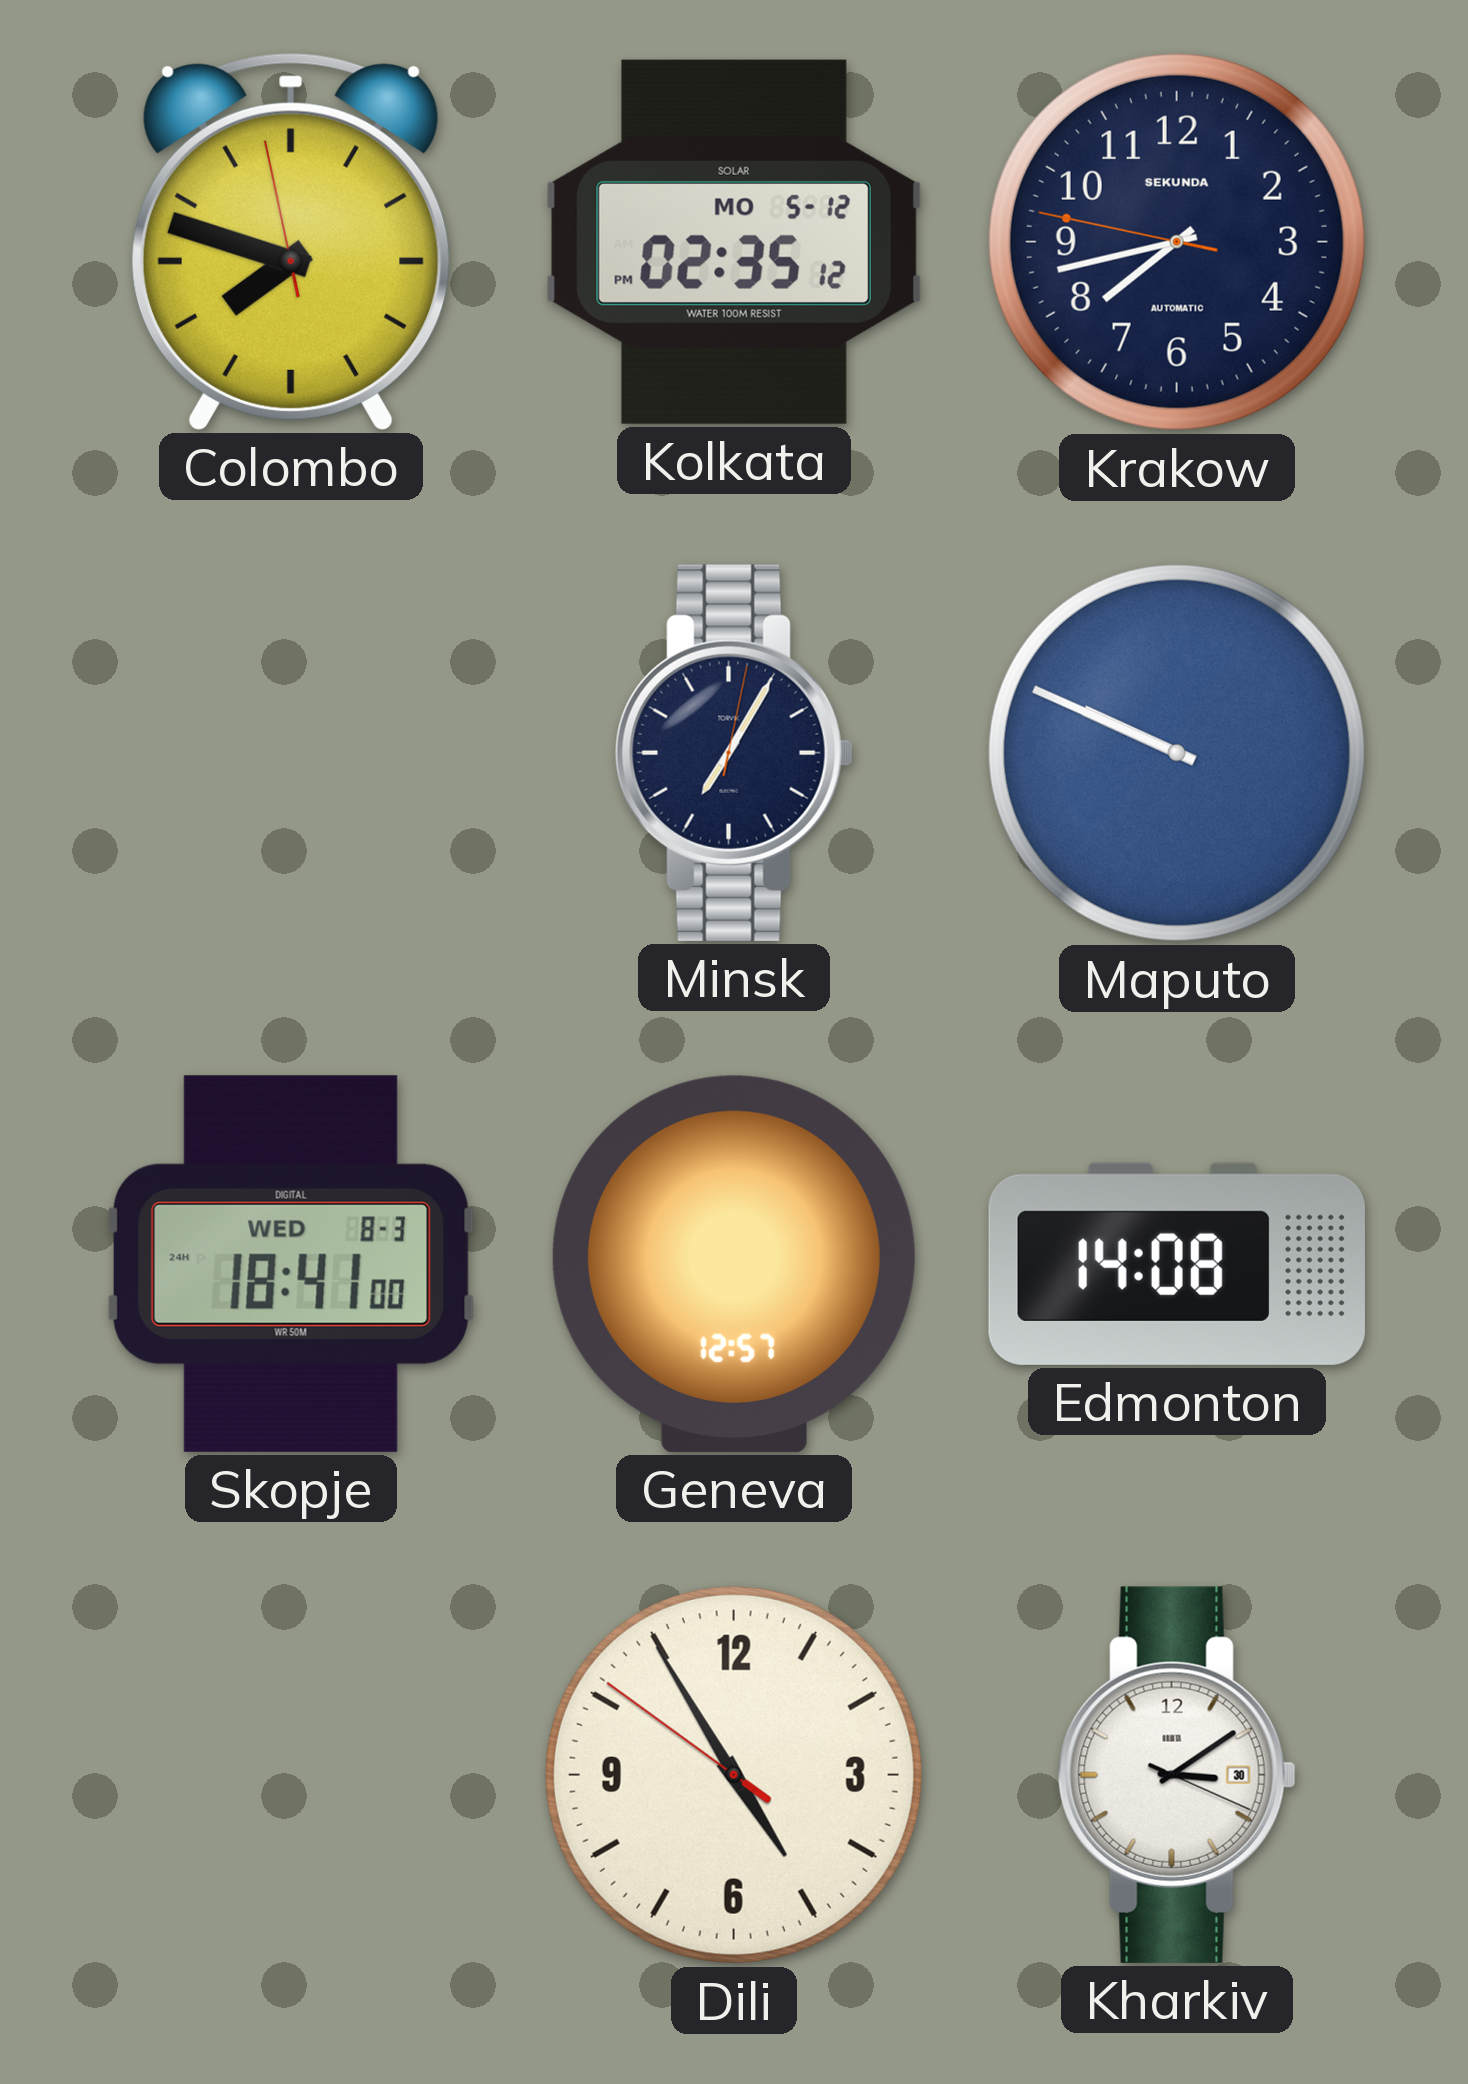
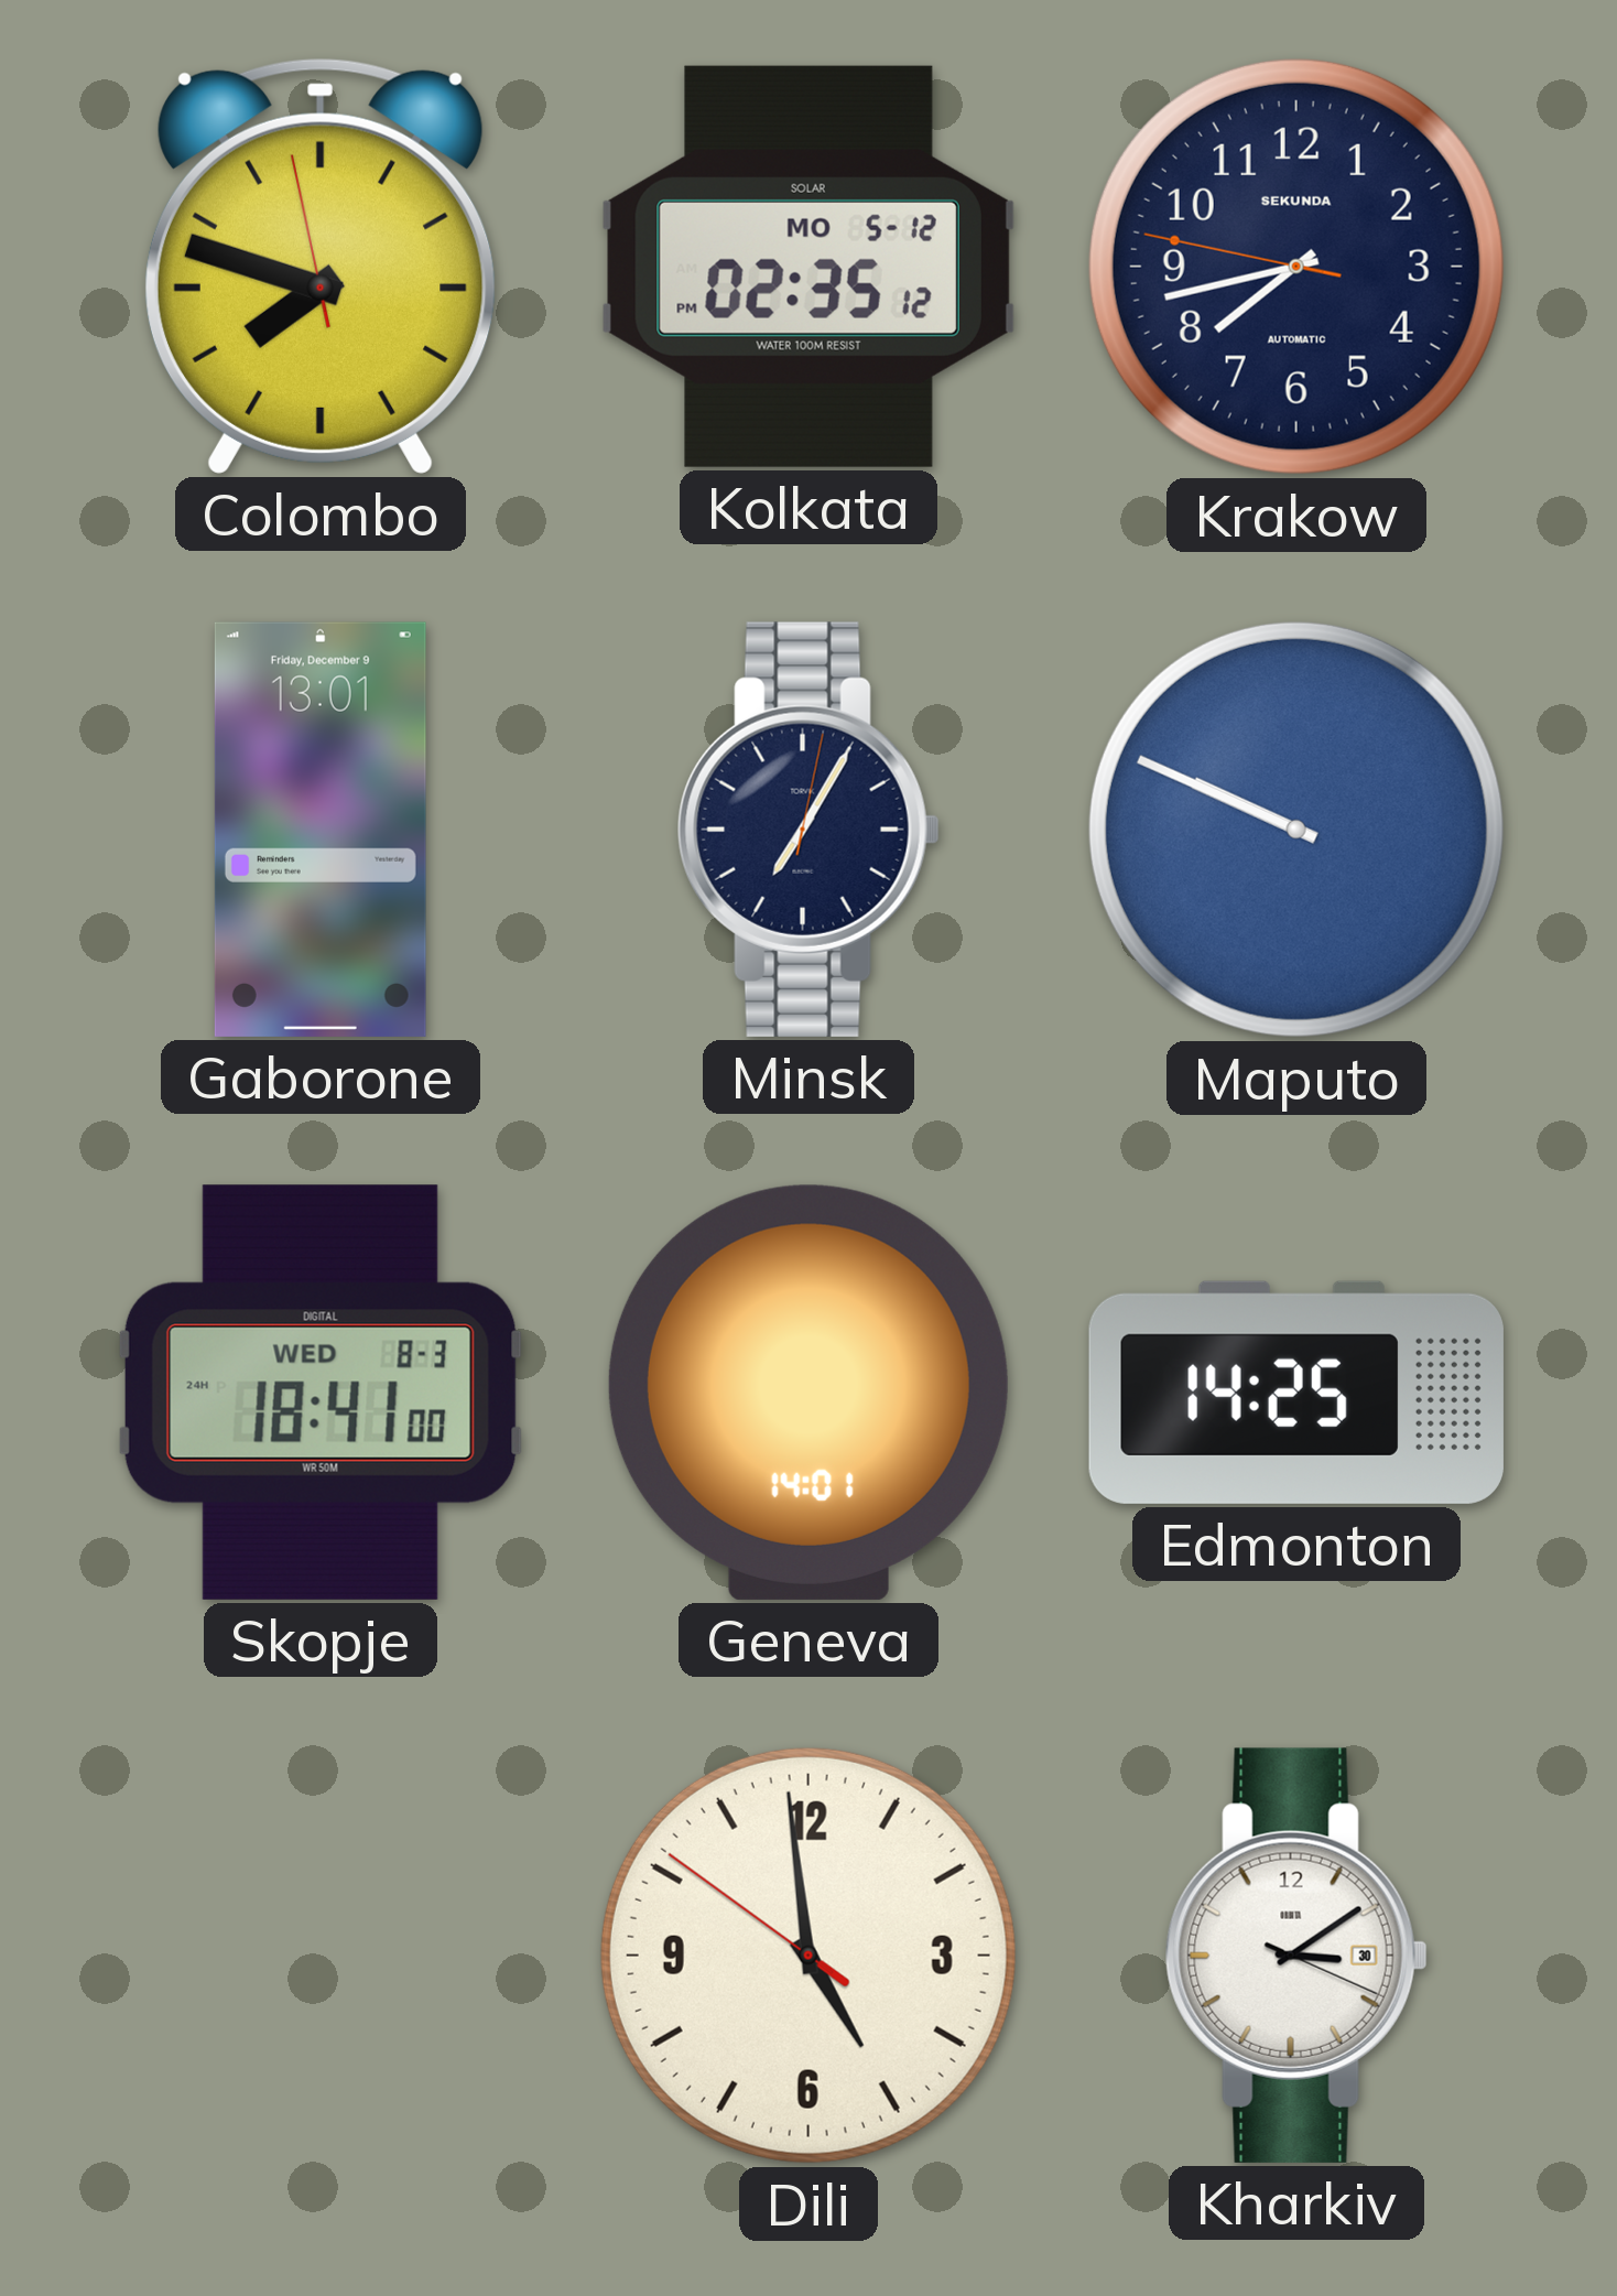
Gaborone: none -> 13:01
Geneva: 12:57 -> 14:01
Edmonton: 14:08 -> 14:25
Dili: 4:54 -> 4:58
